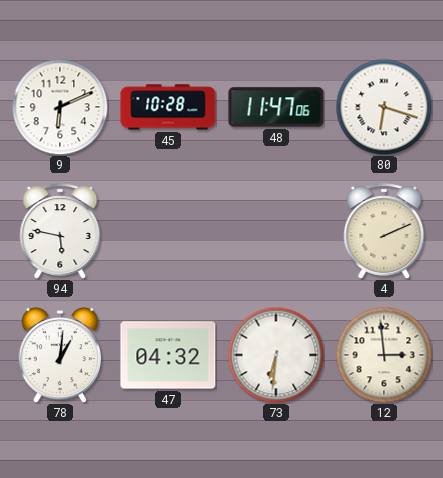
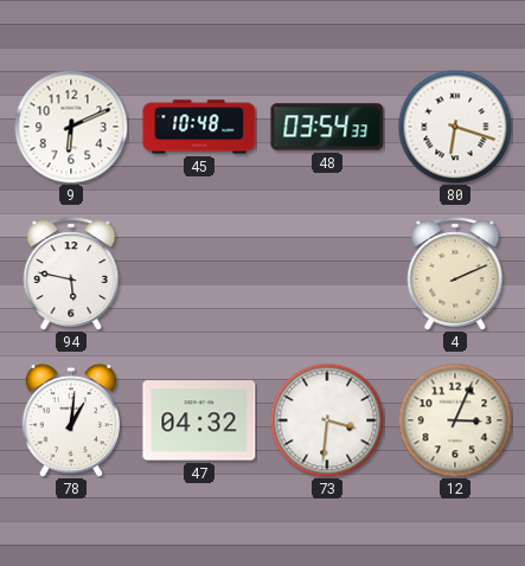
45: 10:28 -> 10:48
48: 11:47 -> 03:54
73: 6:31 -> 3:31
12: 2:59 -> 3:04
